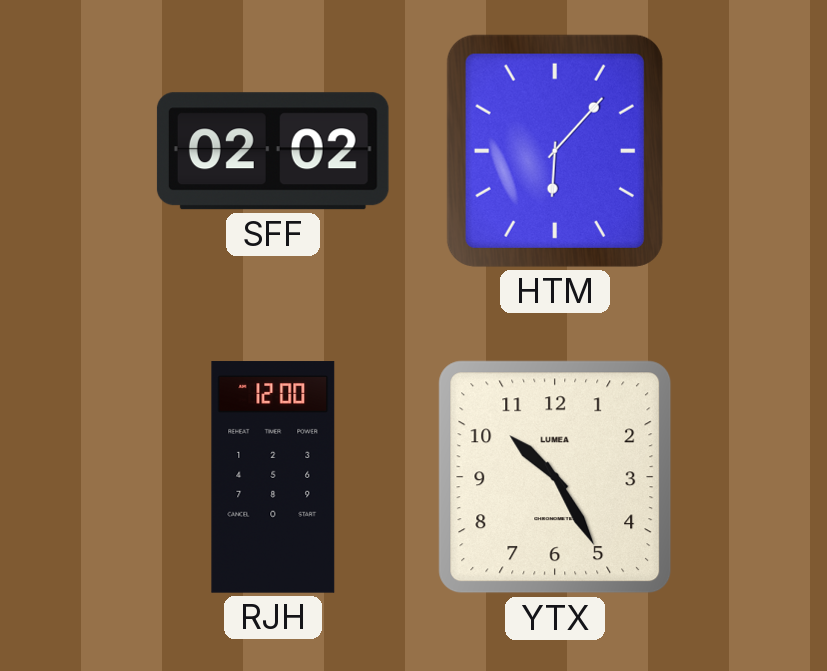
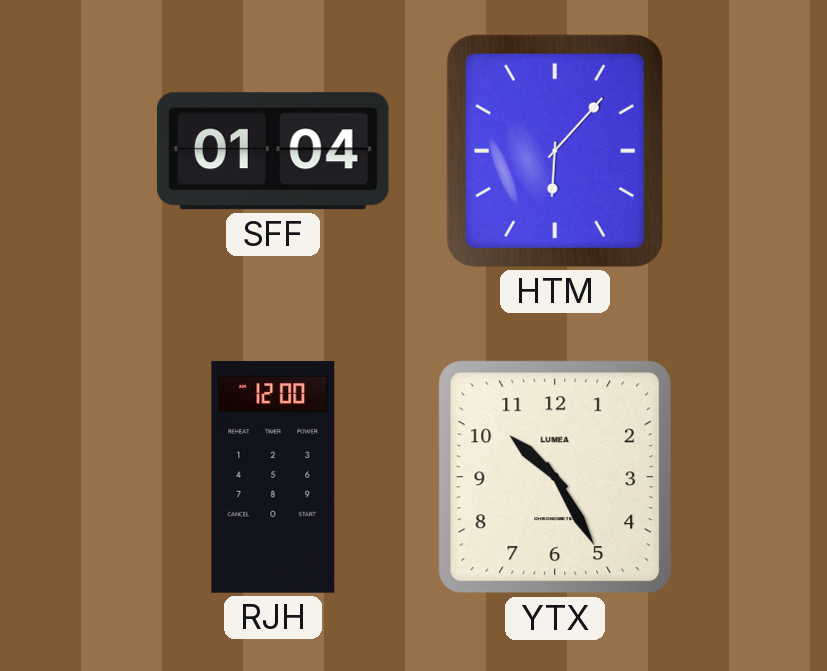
SFF: 02:02 -> 01:04
